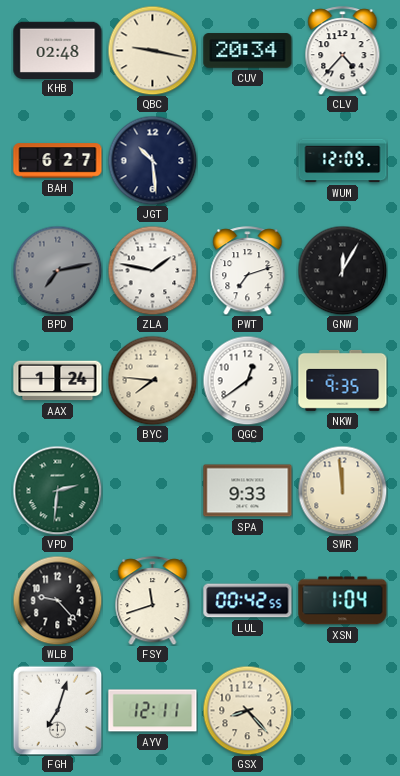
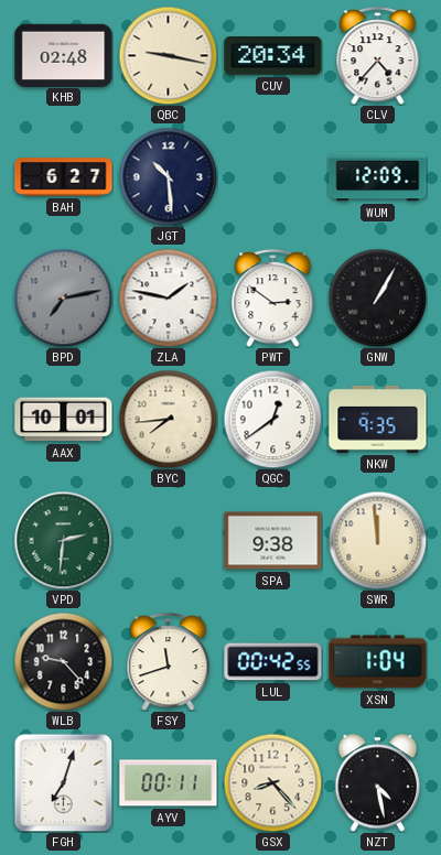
PWT: 7:12 -> 2:51
GNW: 12:05 -> 1:05
AAX: 1:24 -> 10:01
BYC: 7:46 -> 7:44
SPA: 9:33 -> 9:38
AYV: 12:11 -> 00:11
NZT: none -> 4:28
